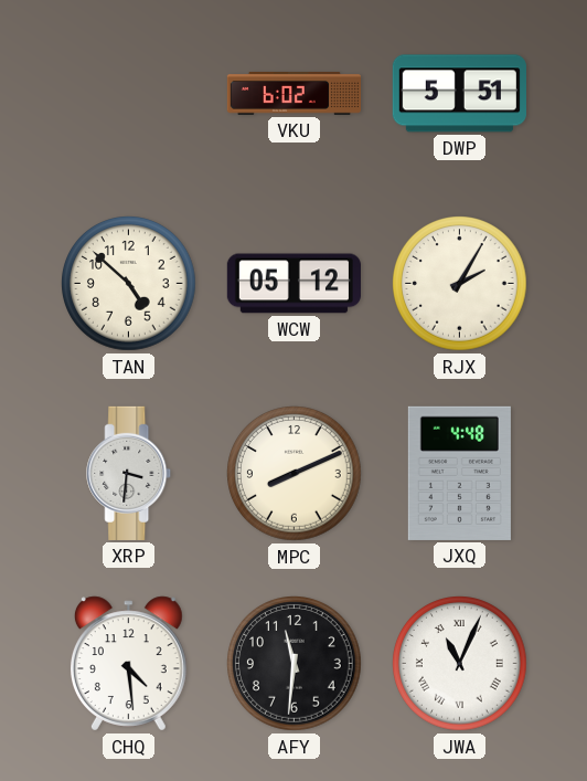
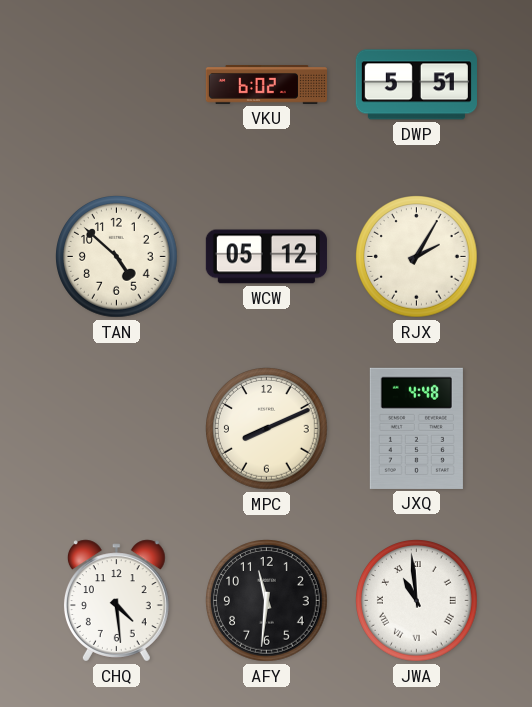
XRP: 3:31 -> none
JWA: 11:04 -> 10:59
